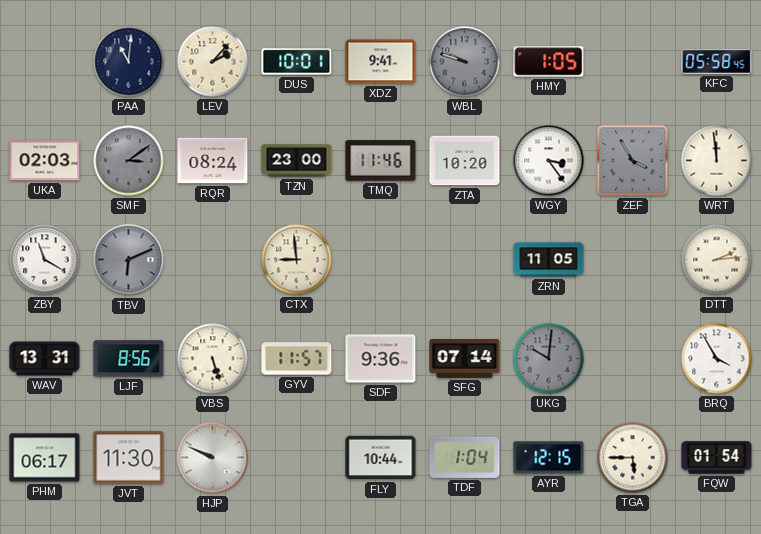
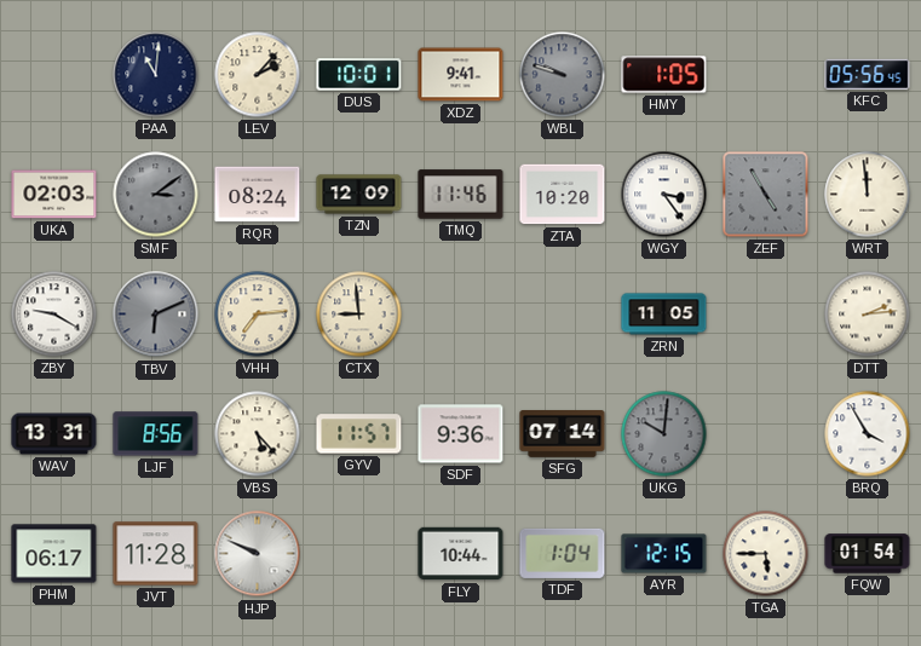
KFC: 05:58 -> 05:56
TZN: 23:00 -> 12:09
ZEF: 3:55 -> 4:55
ZBY: 11:20 -> 9:20
VHH: none -> 7:14
VBS: 5:27 -> 5:23
JVT: 11:30 -> 11:28
